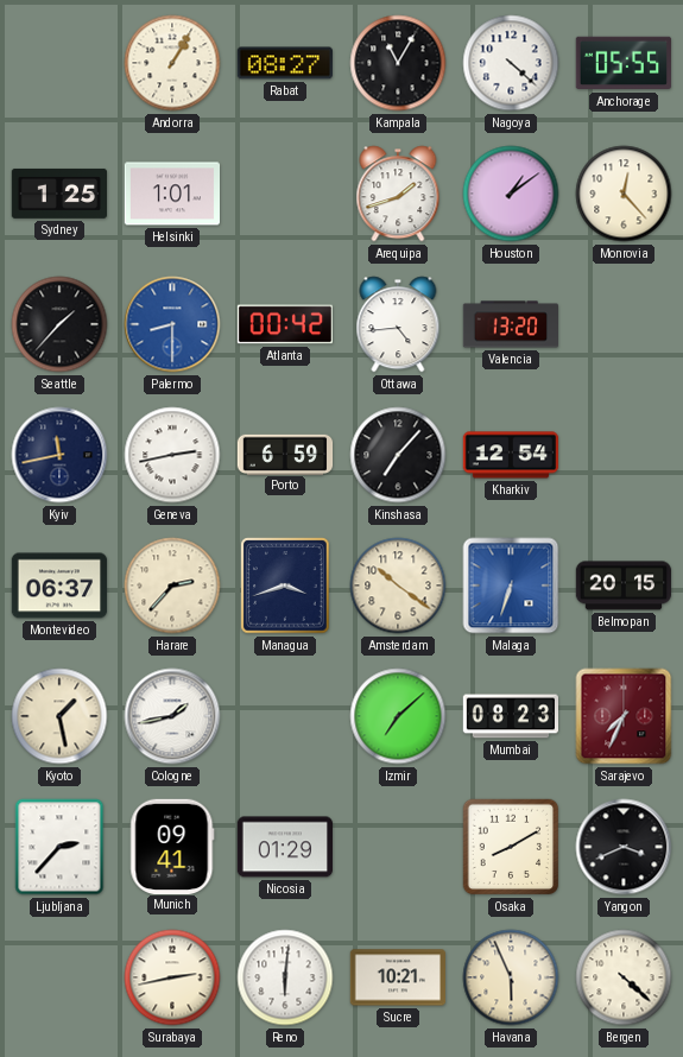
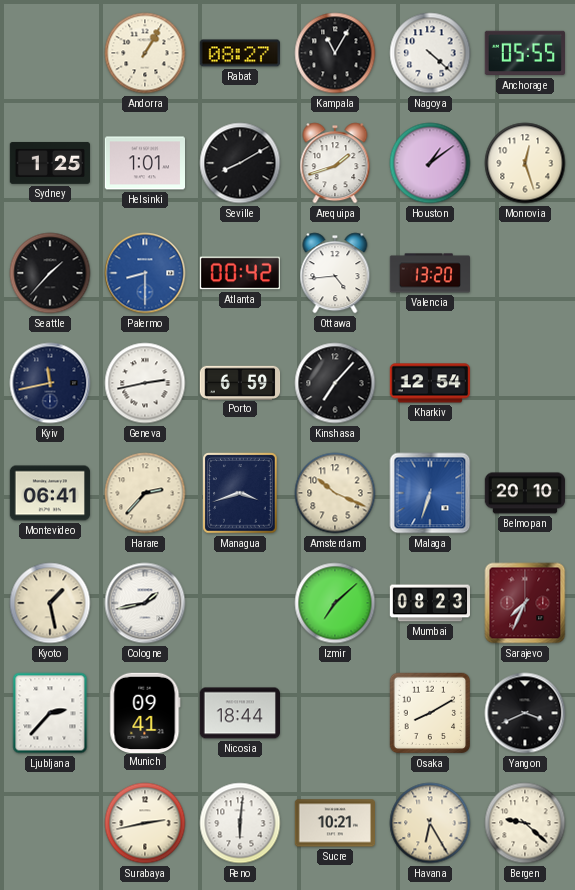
Seville: none -> 8:10
Monrovia: 12:23 -> 12:27
Montevideo: 06:37 -> 06:41
Amsterdam: 10:21 -> 10:19
Belmopan: 20:15 -> 20:10
Nicosia: 01:29 -> 18:44
Havana: 5:56 -> 6:25
Bergen: 4:22 -> 9:22
